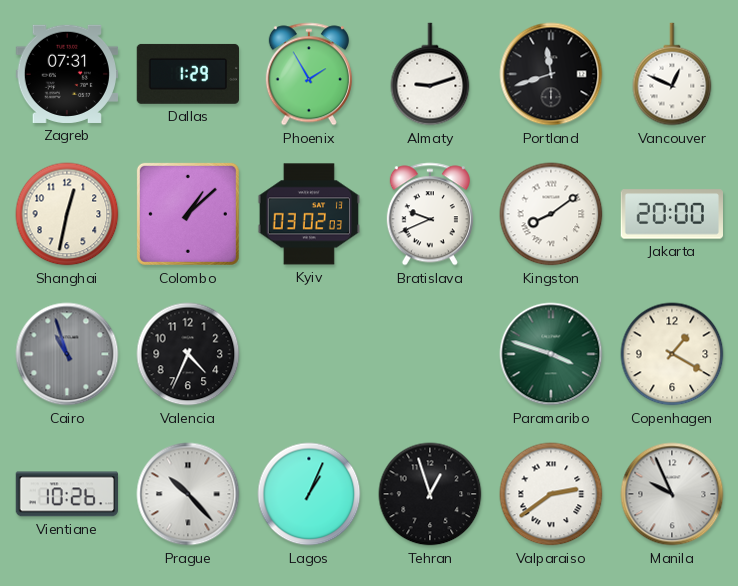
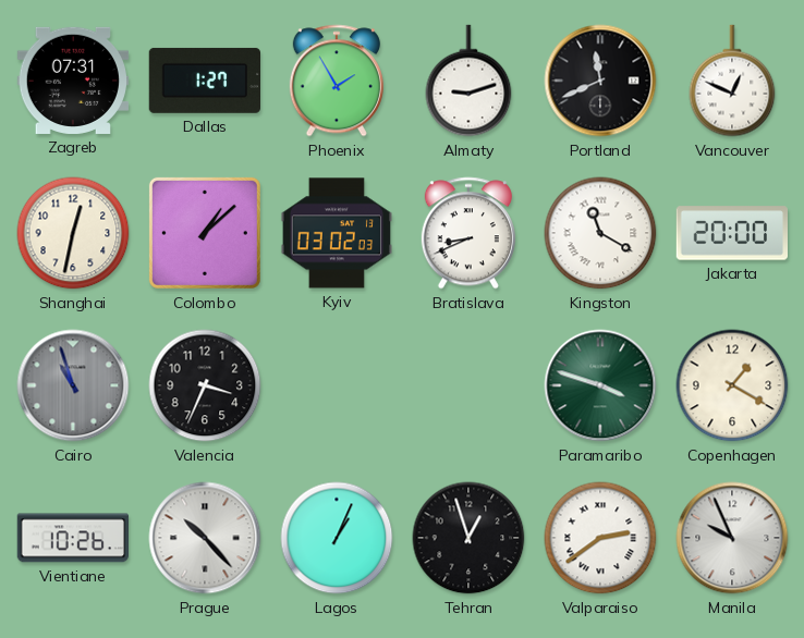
Dallas: 1:29 -> 1:27
Portland: 11:42 -> 11:41
Bratislava: 9:41 -> 8:41
Kingston: 8:09 -> 11:20
Valencia: 4:34 -> 3:34
